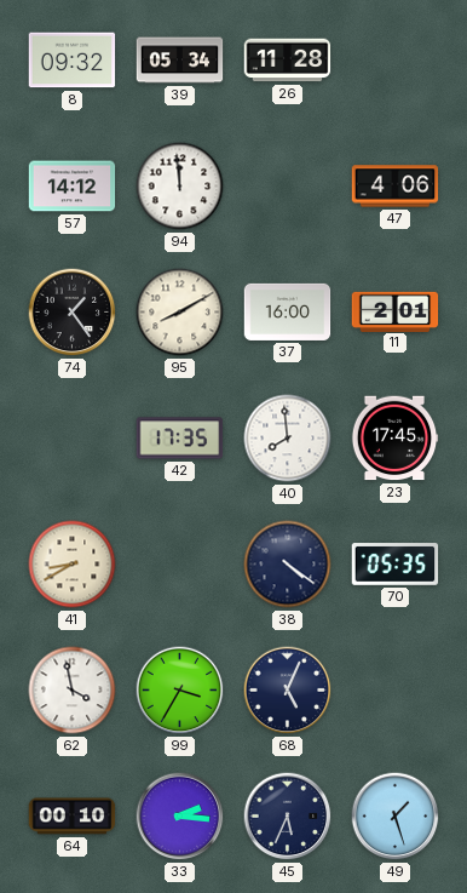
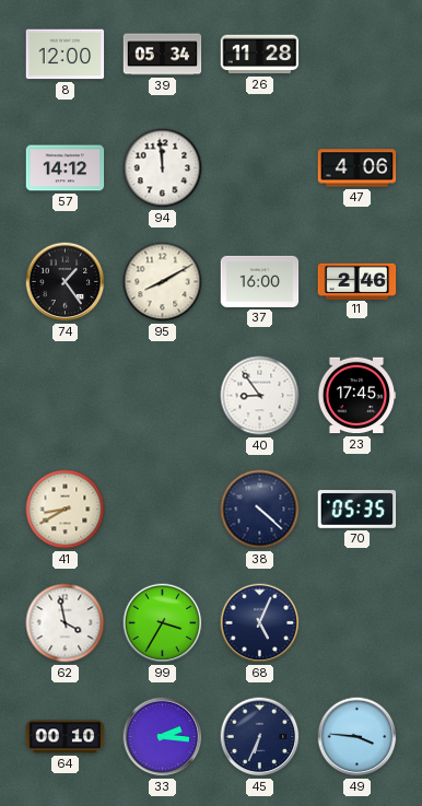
8: 09:32 -> 12:00
11: 2:01 -> 2:46
42: 17:35 -> none
40: 7:59 -> 8:54
38: 4:21 -> 4:22
45: 5:34 -> 6:34
49: 1:27 -> 3:46
